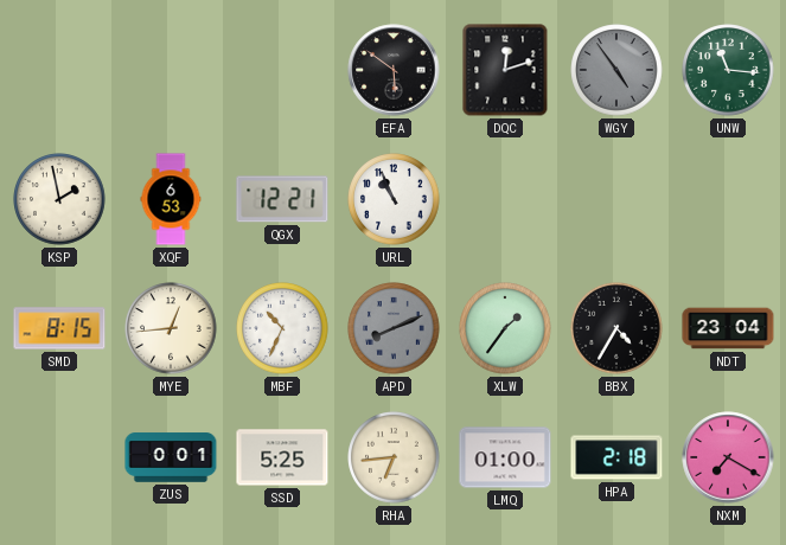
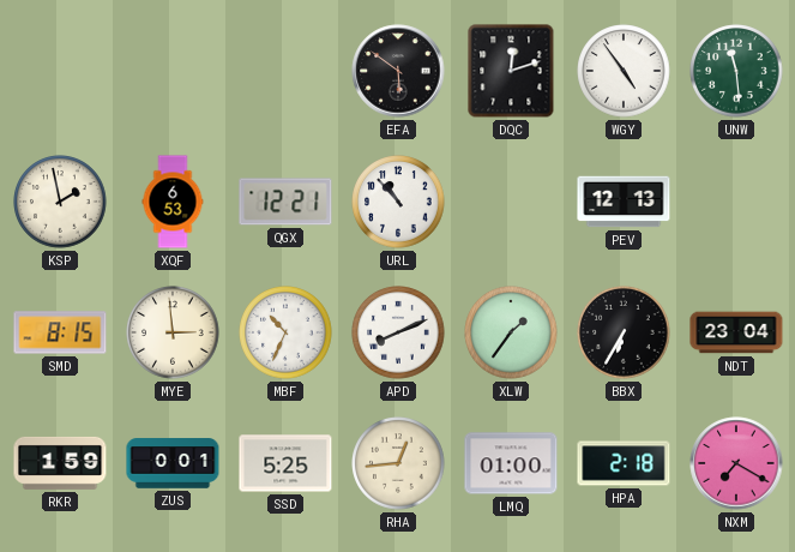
WGY dial: grey -> white
UNW: 11:16 -> 11:29
URL: 10:56 -> 10:53
PEV: none -> 12:13
MYE: 12:44 -> 2:59
APD dial: grey -> white
BBX: 4:35 -> 6:35
RKR: none -> 1:59
RHA: 6:44 -> 12:44
